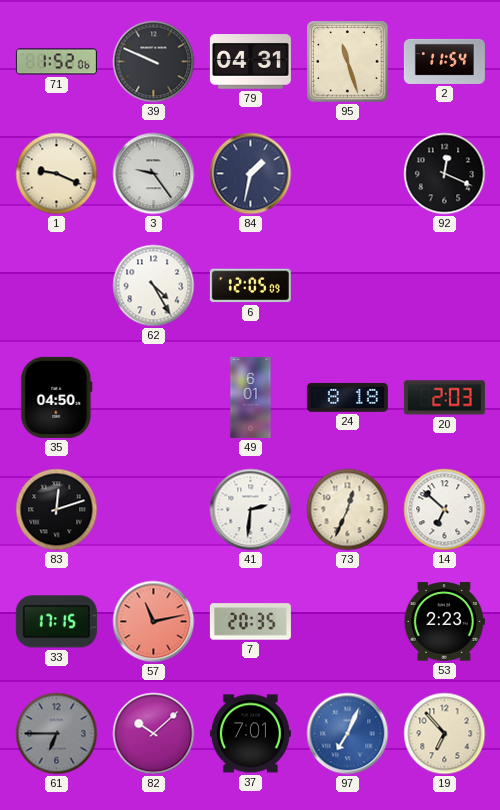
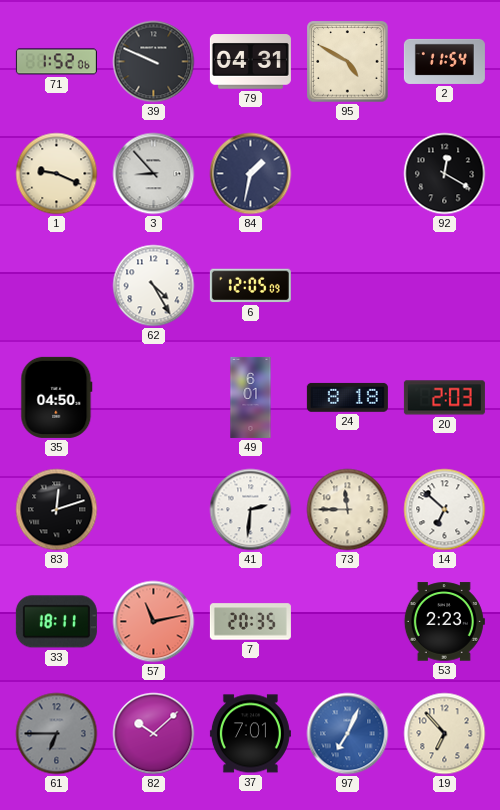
95: 11:27 -> 4:50
3: 9:24 -> 8:53
92: 12:19 -> 12:20
73: 12:34 -> 11:45
33: 17:15 -> 18:11
